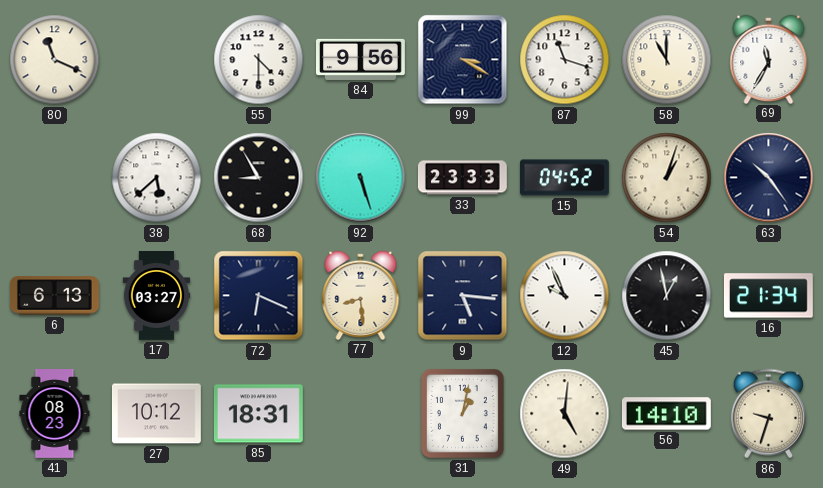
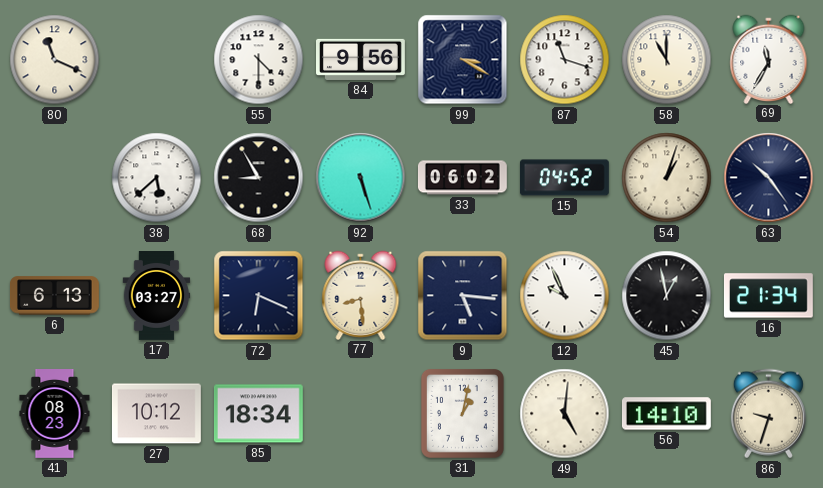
33: 23:33 -> 06:02
85: 18:31 -> 18:34
